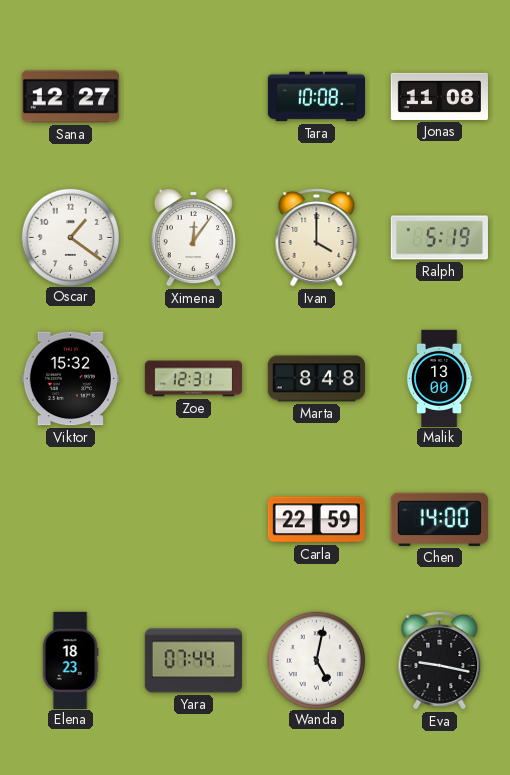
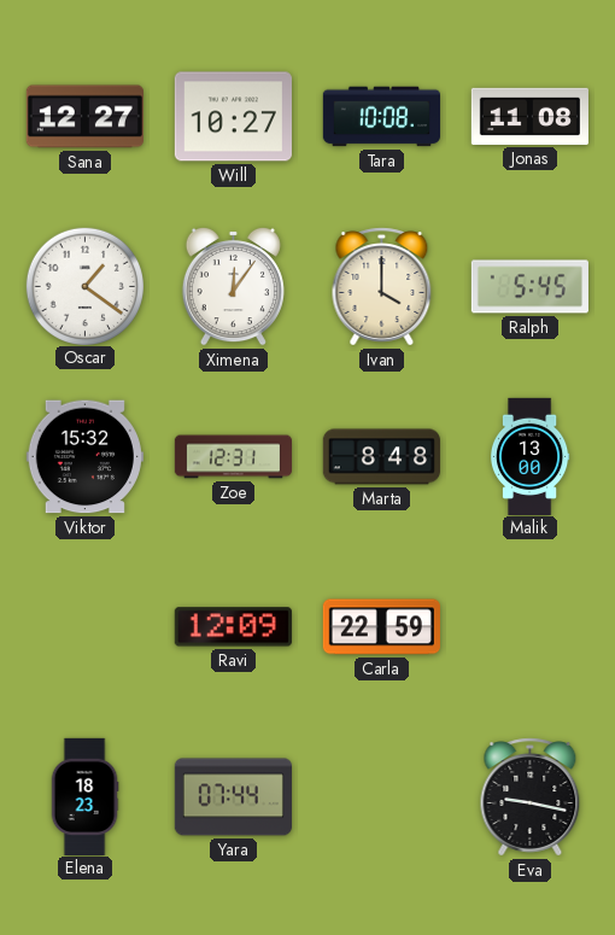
Will: none -> 10:27
Ralph: 5:19 -> 5:45
Ravi: none -> 12:09
Chen: 14:00 -> none
Wanda: 5:02 -> none
